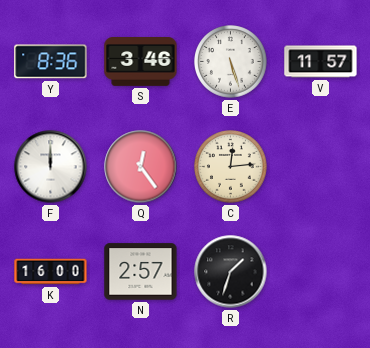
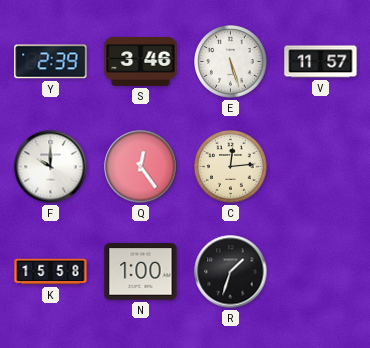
Y: 8:36 -> 2:39
F: 12:00 -> 10:00
K: 16:00 -> 15:58
N: 2:57 -> 1:00
